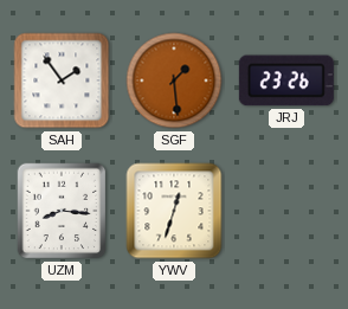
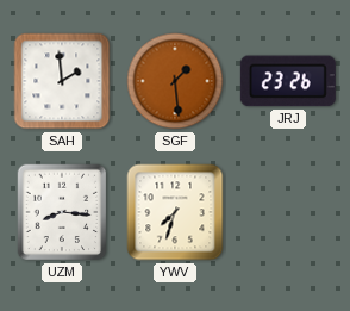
SAH: 1:54 -> 1:59
YWV: 12:33 -> 7:33
